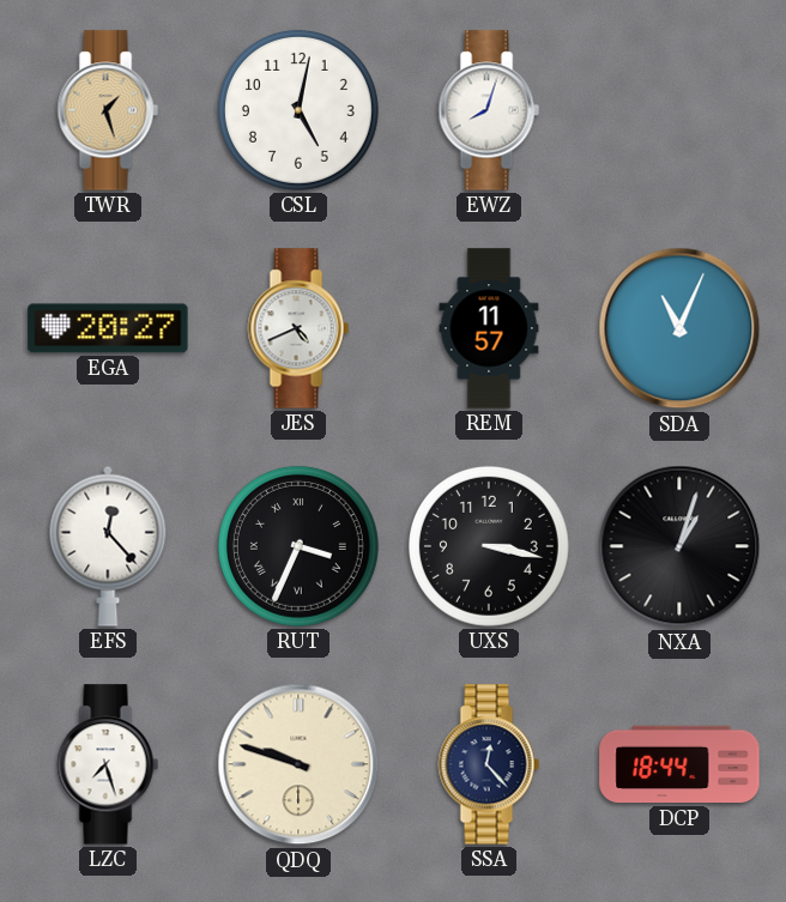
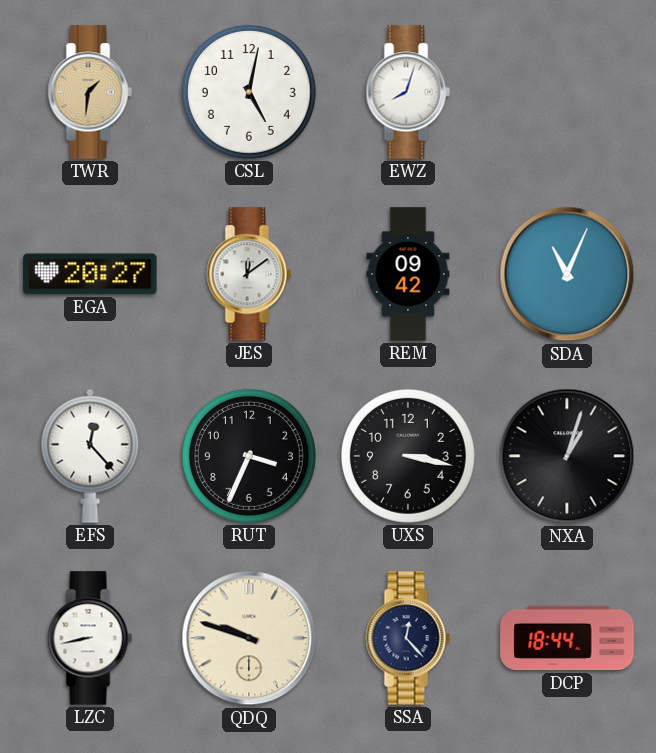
TWR: 1:27 -> 1:31
JES: 4:41 -> 12:09
REM: 11:57 -> 09:42
RUT numerals: Roman -> Arabic
LZC: 7:27 -> 8:43
